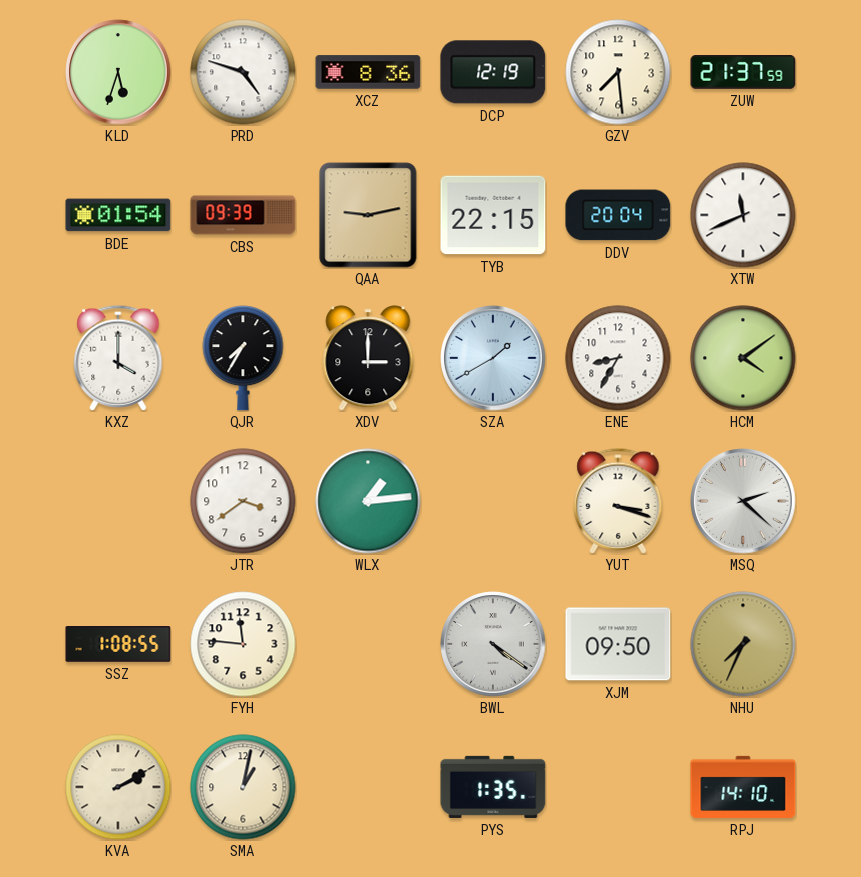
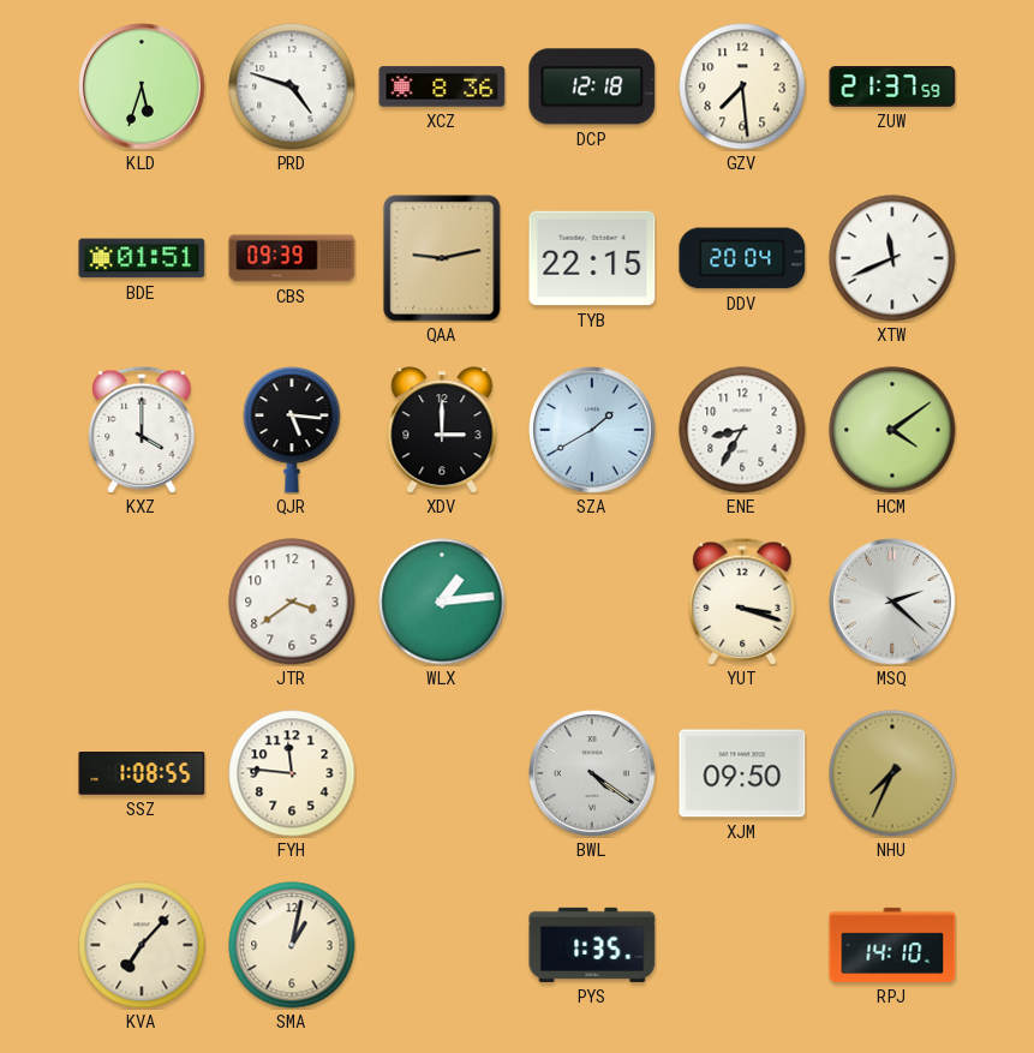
DCP: 12:19 -> 12:18
BDE: 01:54 -> 01:51
QJR: 7:35 -> 5:16
KVA: 2:10 -> 7:07
